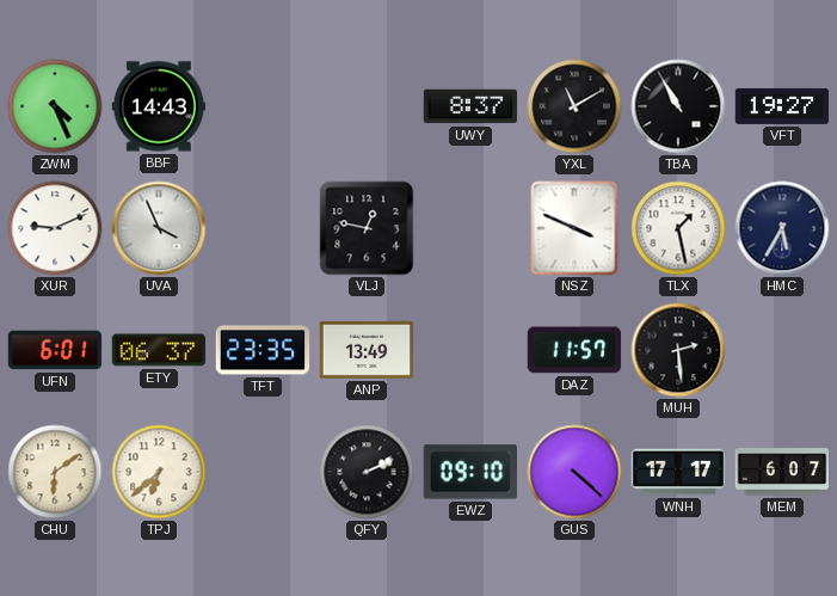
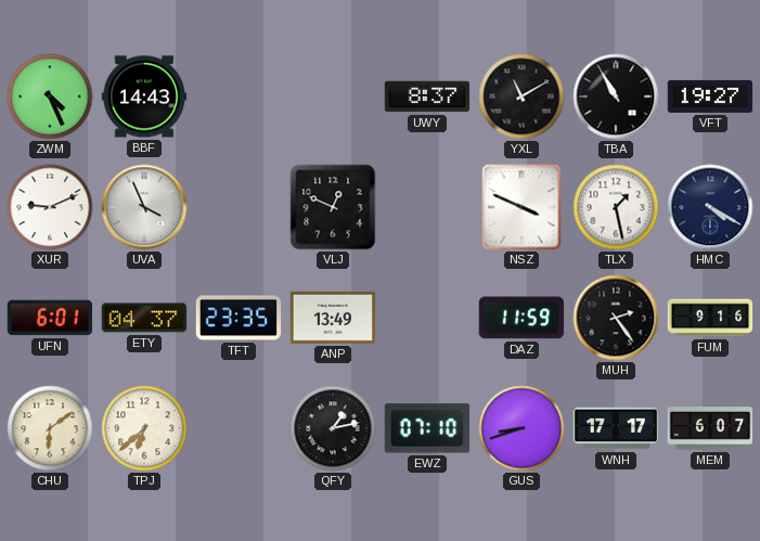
VLJ: 12:47 -> 12:49
HMC: 5:35 -> 4:20
ETY: 06:37 -> 04:37
DAZ: 11:57 -> 11:59
MUH: 2:29 -> 2:24
FUM: none -> 9:16
QFY: 2:11 -> 1:13
EWZ: 09:10 -> 07:10
GUS: 4:22 -> 8:42
